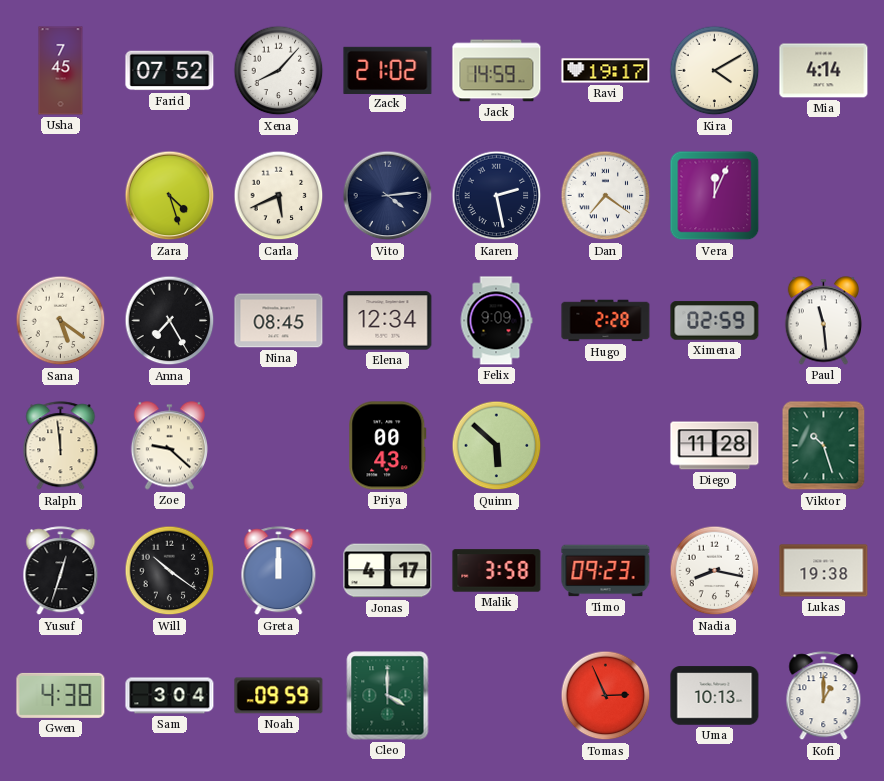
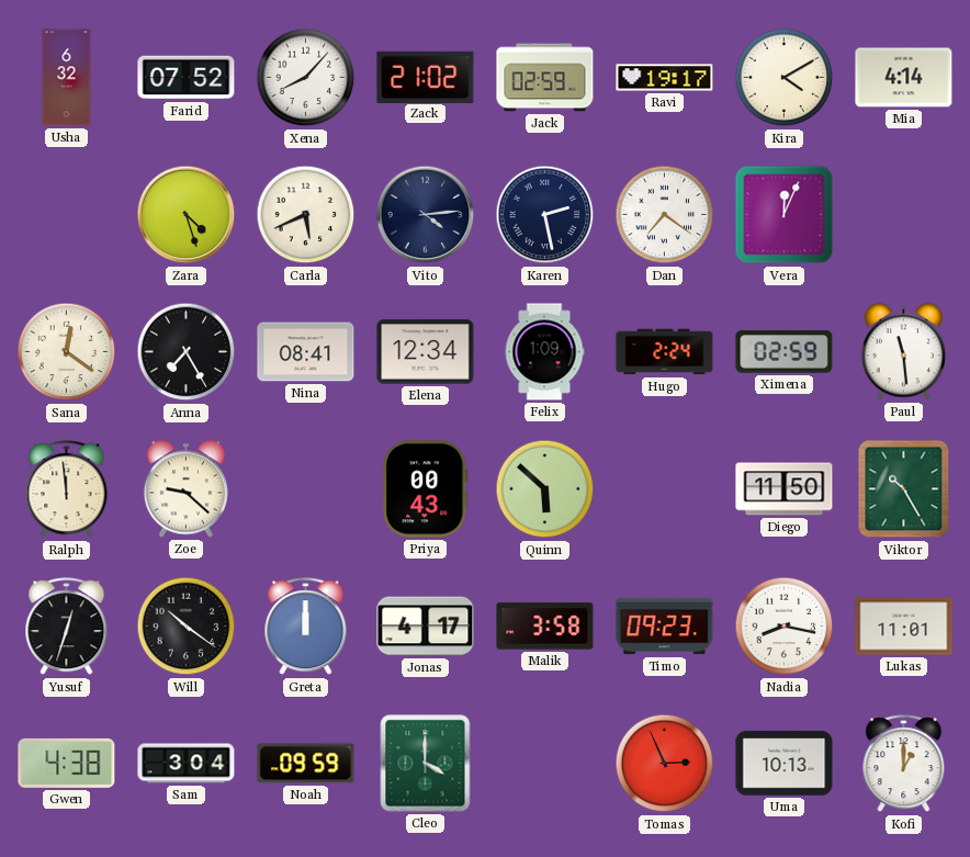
Usha: 7:45 -> 6:32
Jack: 14:59 -> 02:59
Sana: 5:21 -> 12:21
Nina: 08:45 -> 08:41
Felix: 9:09 -> 1:09
Hugo: 2:28 -> 2:24
Diego: 11:28 -> 11:50
Viktor: 10:27 -> 10:25
Lukas: 19:38 -> 11:01
